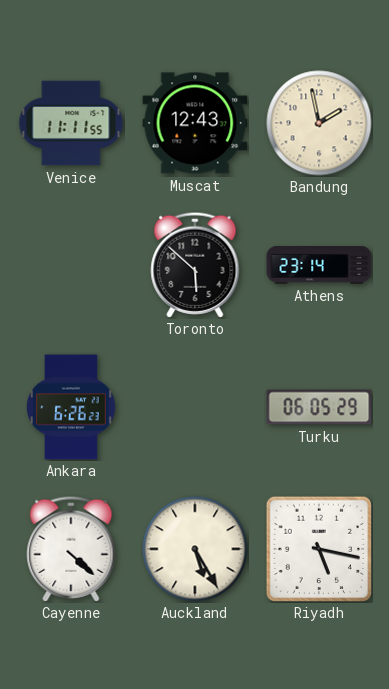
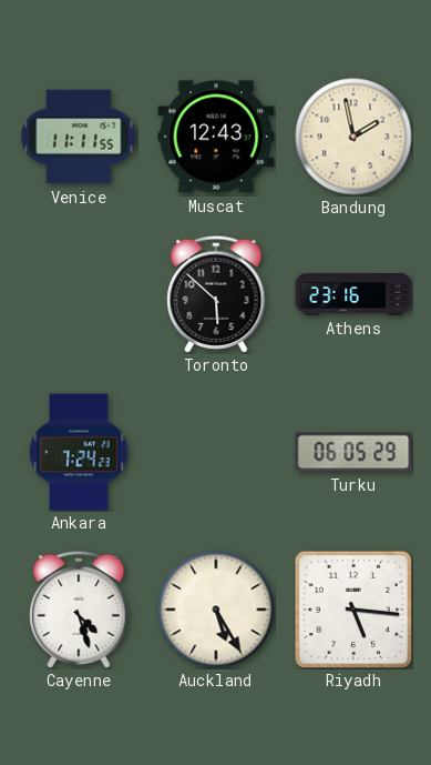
Athens: 23:14 -> 23:16
Ankara: 6:26 -> 7:24
Cayenne: 4:22 -> 4:27
Riyadh: 5:17 -> 5:16
